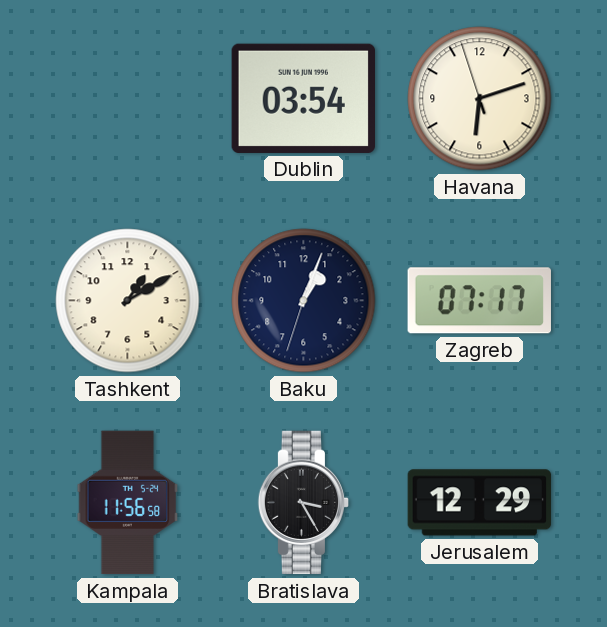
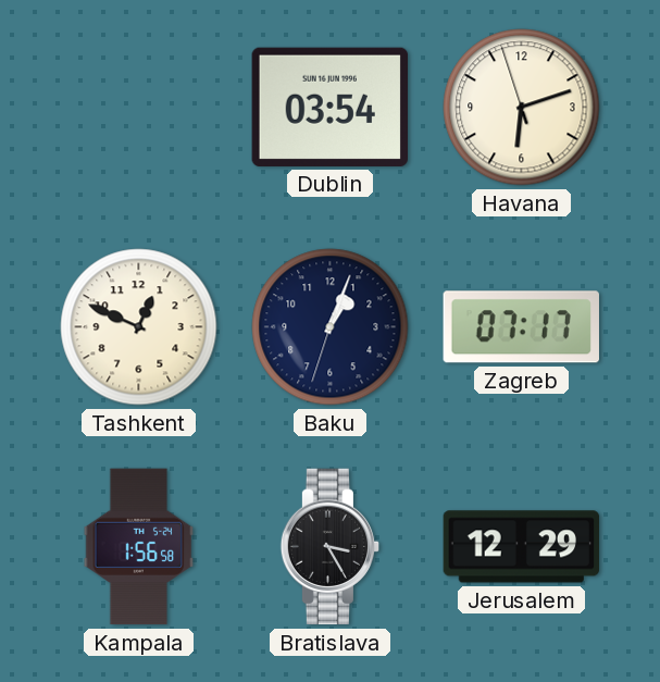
Tashkent: 1:10 -> 12:49
Kampala: 11:56 -> 1:56
